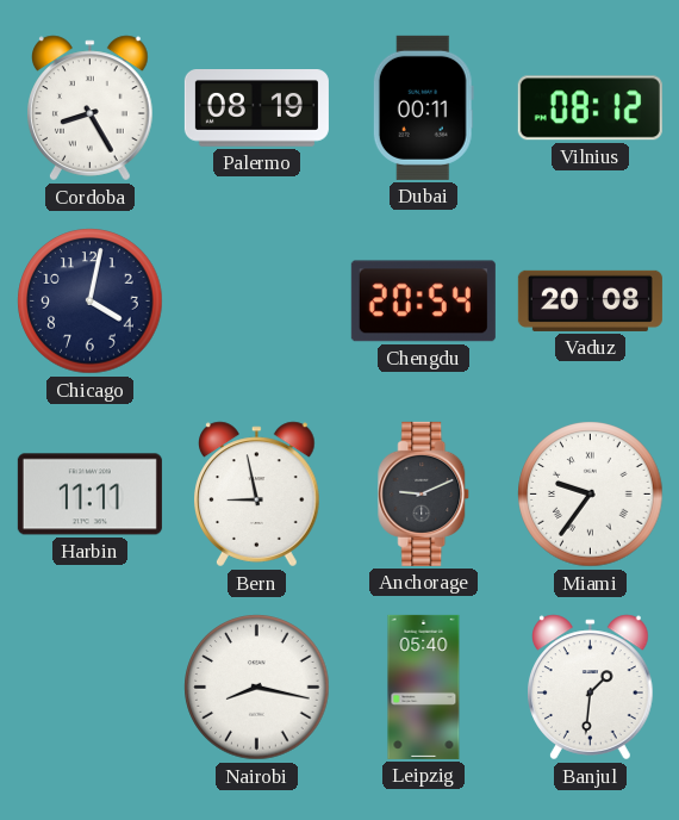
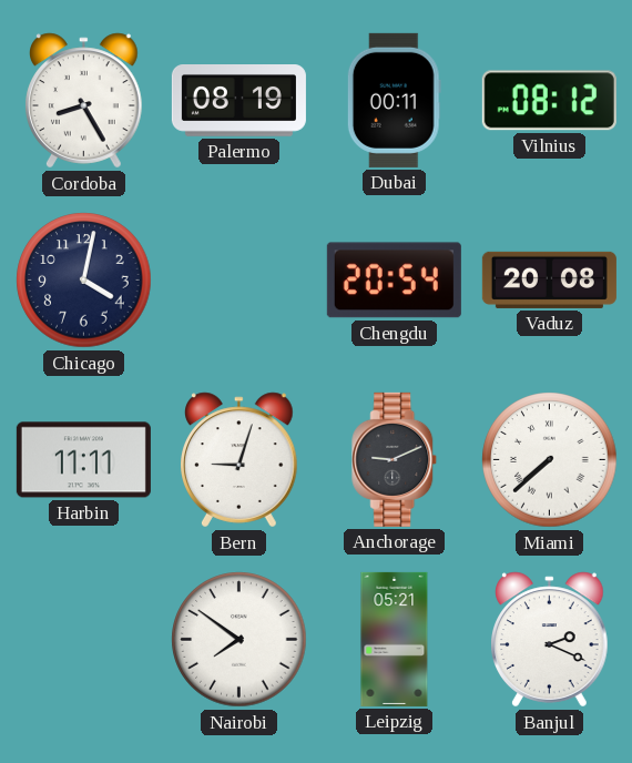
Bern: 8:58 -> 9:03
Miami: 9:36 -> 7:38
Nairobi: 8:17 -> 7:51
Leipzig: 05:40 -> 05:21
Banjul: 1:31 -> 2:19
